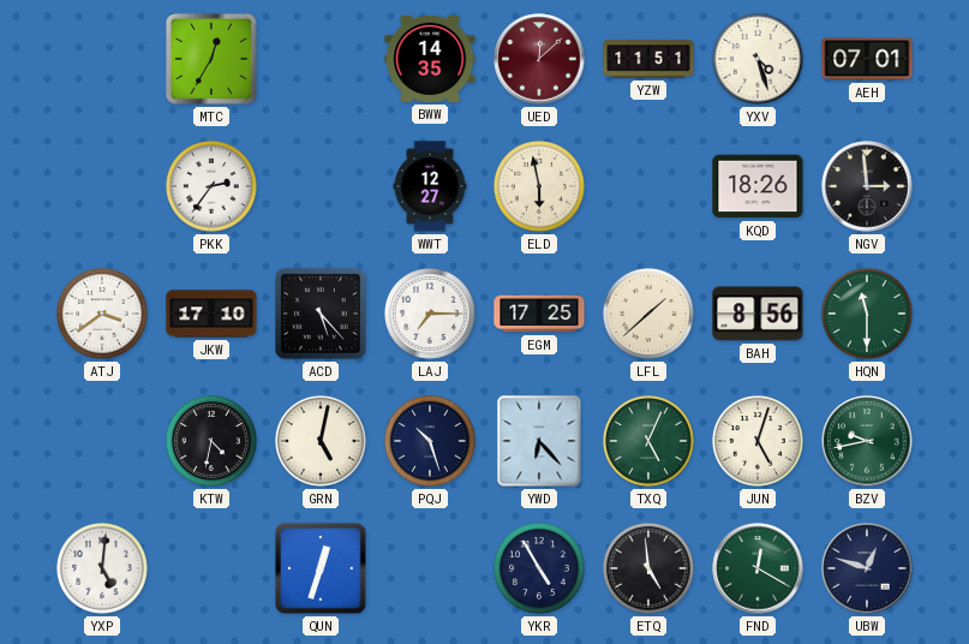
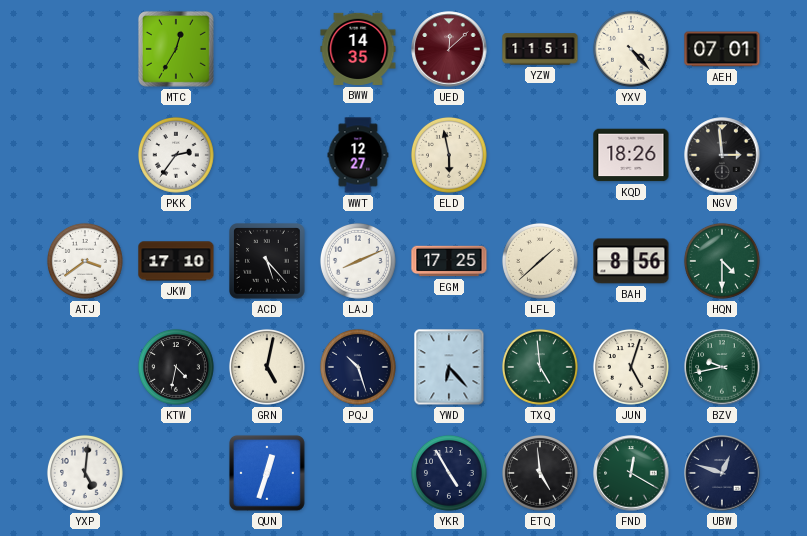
YXV: 4:27 -> 4:23
LAJ: 7:15 -> 8:11
HQN: 11:30 -> 4:30
TXQ: 5:04 -> 4:59
